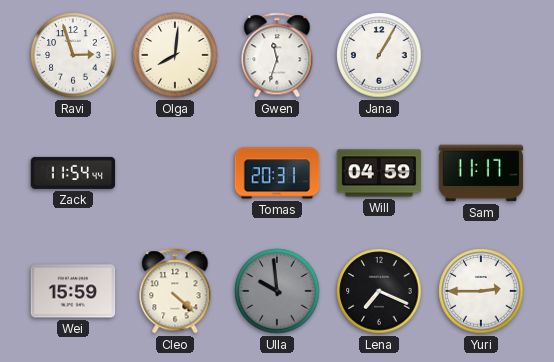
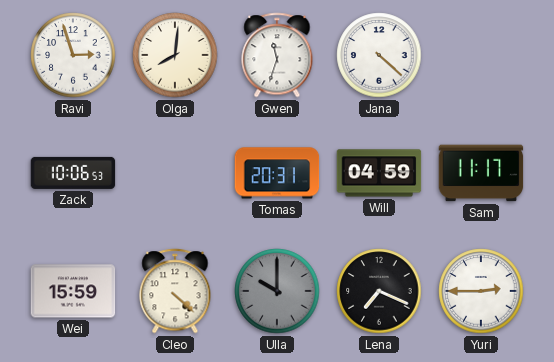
Jana: 1:05 -> 4:22
Zack: 11:54 -> 10:06
Ulla: 9:59 -> 10:00
